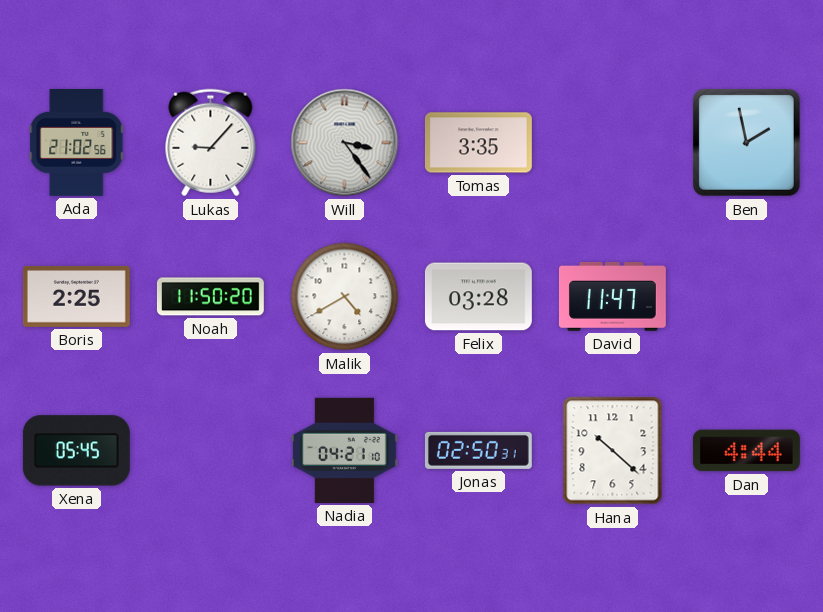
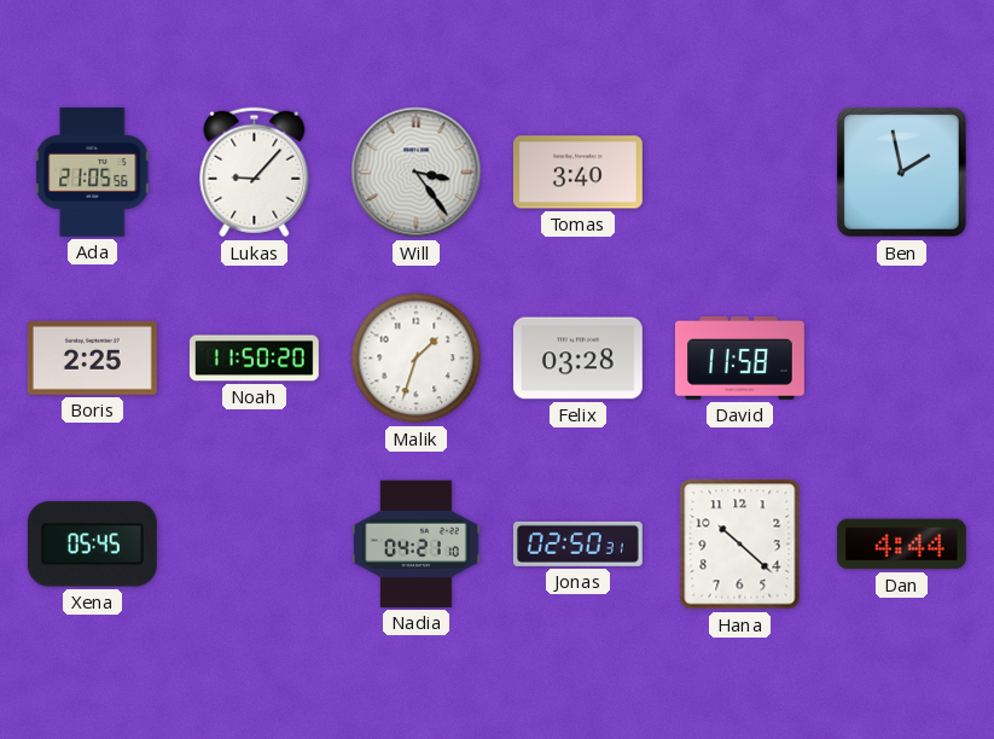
Ada: 21:02 -> 21:05
Tomas: 3:35 -> 3:40
Malik: 4:40 -> 1:33
David: 11:47 -> 11:58
